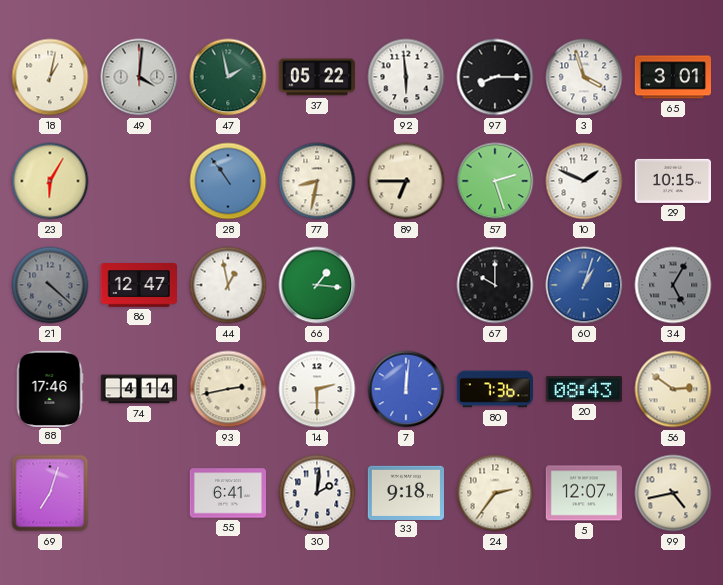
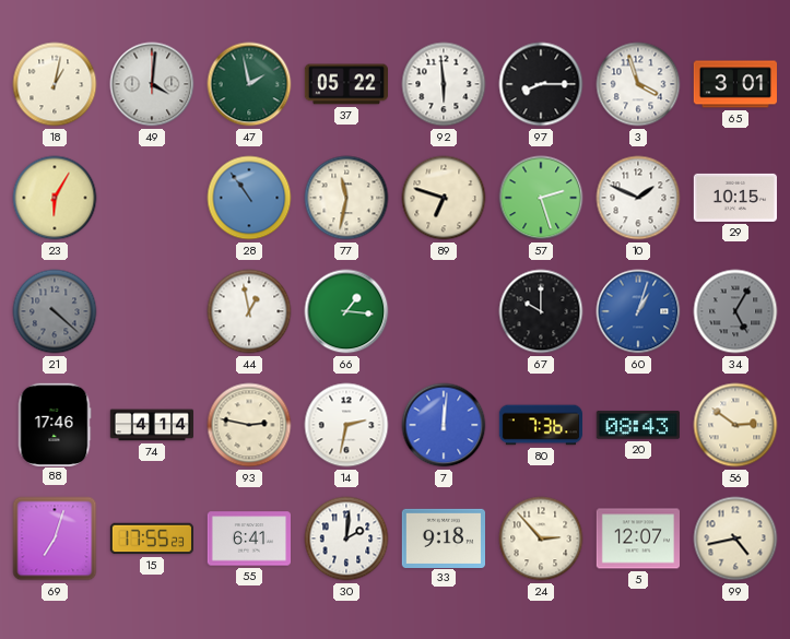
77: 8:32 -> 11:32
89: 6:45 -> 6:48
86: 12:47 -> none
93: 2:43 -> 2:47
14: 2:30 -> 2:32
15: none -> 17:55
24: 2:36 -> 2:53
